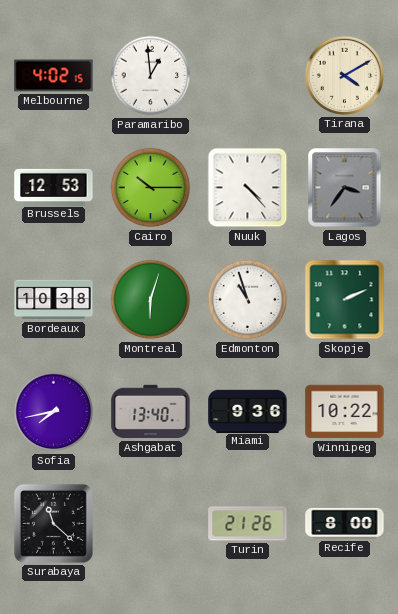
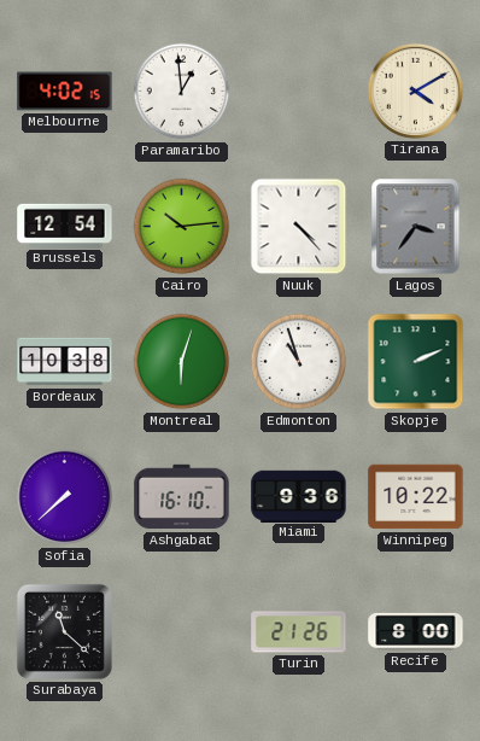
Brussels: 12:53 -> 12:54
Cairo: 10:15 -> 10:14
Sofia: 7:43 -> 7:38
Ashgabat: 13:40 -> 16:10
